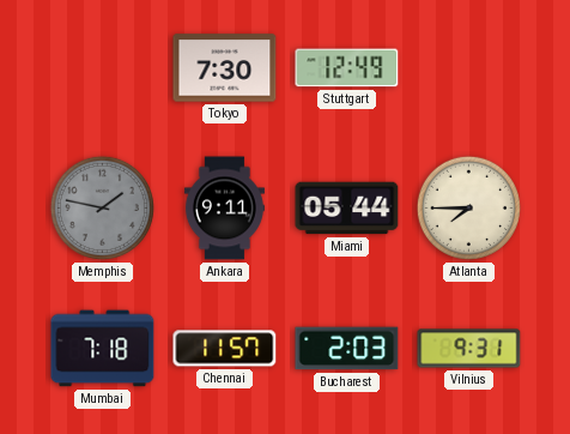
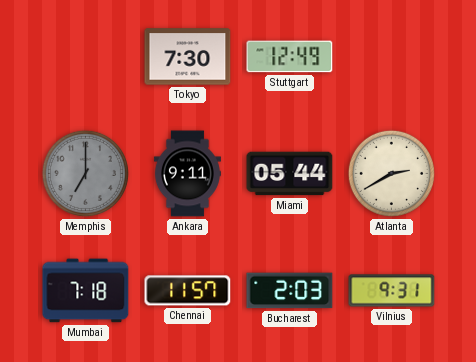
Memphis: 1:47 -> 7:00
Atlanta: 7:45 -> 2:40
